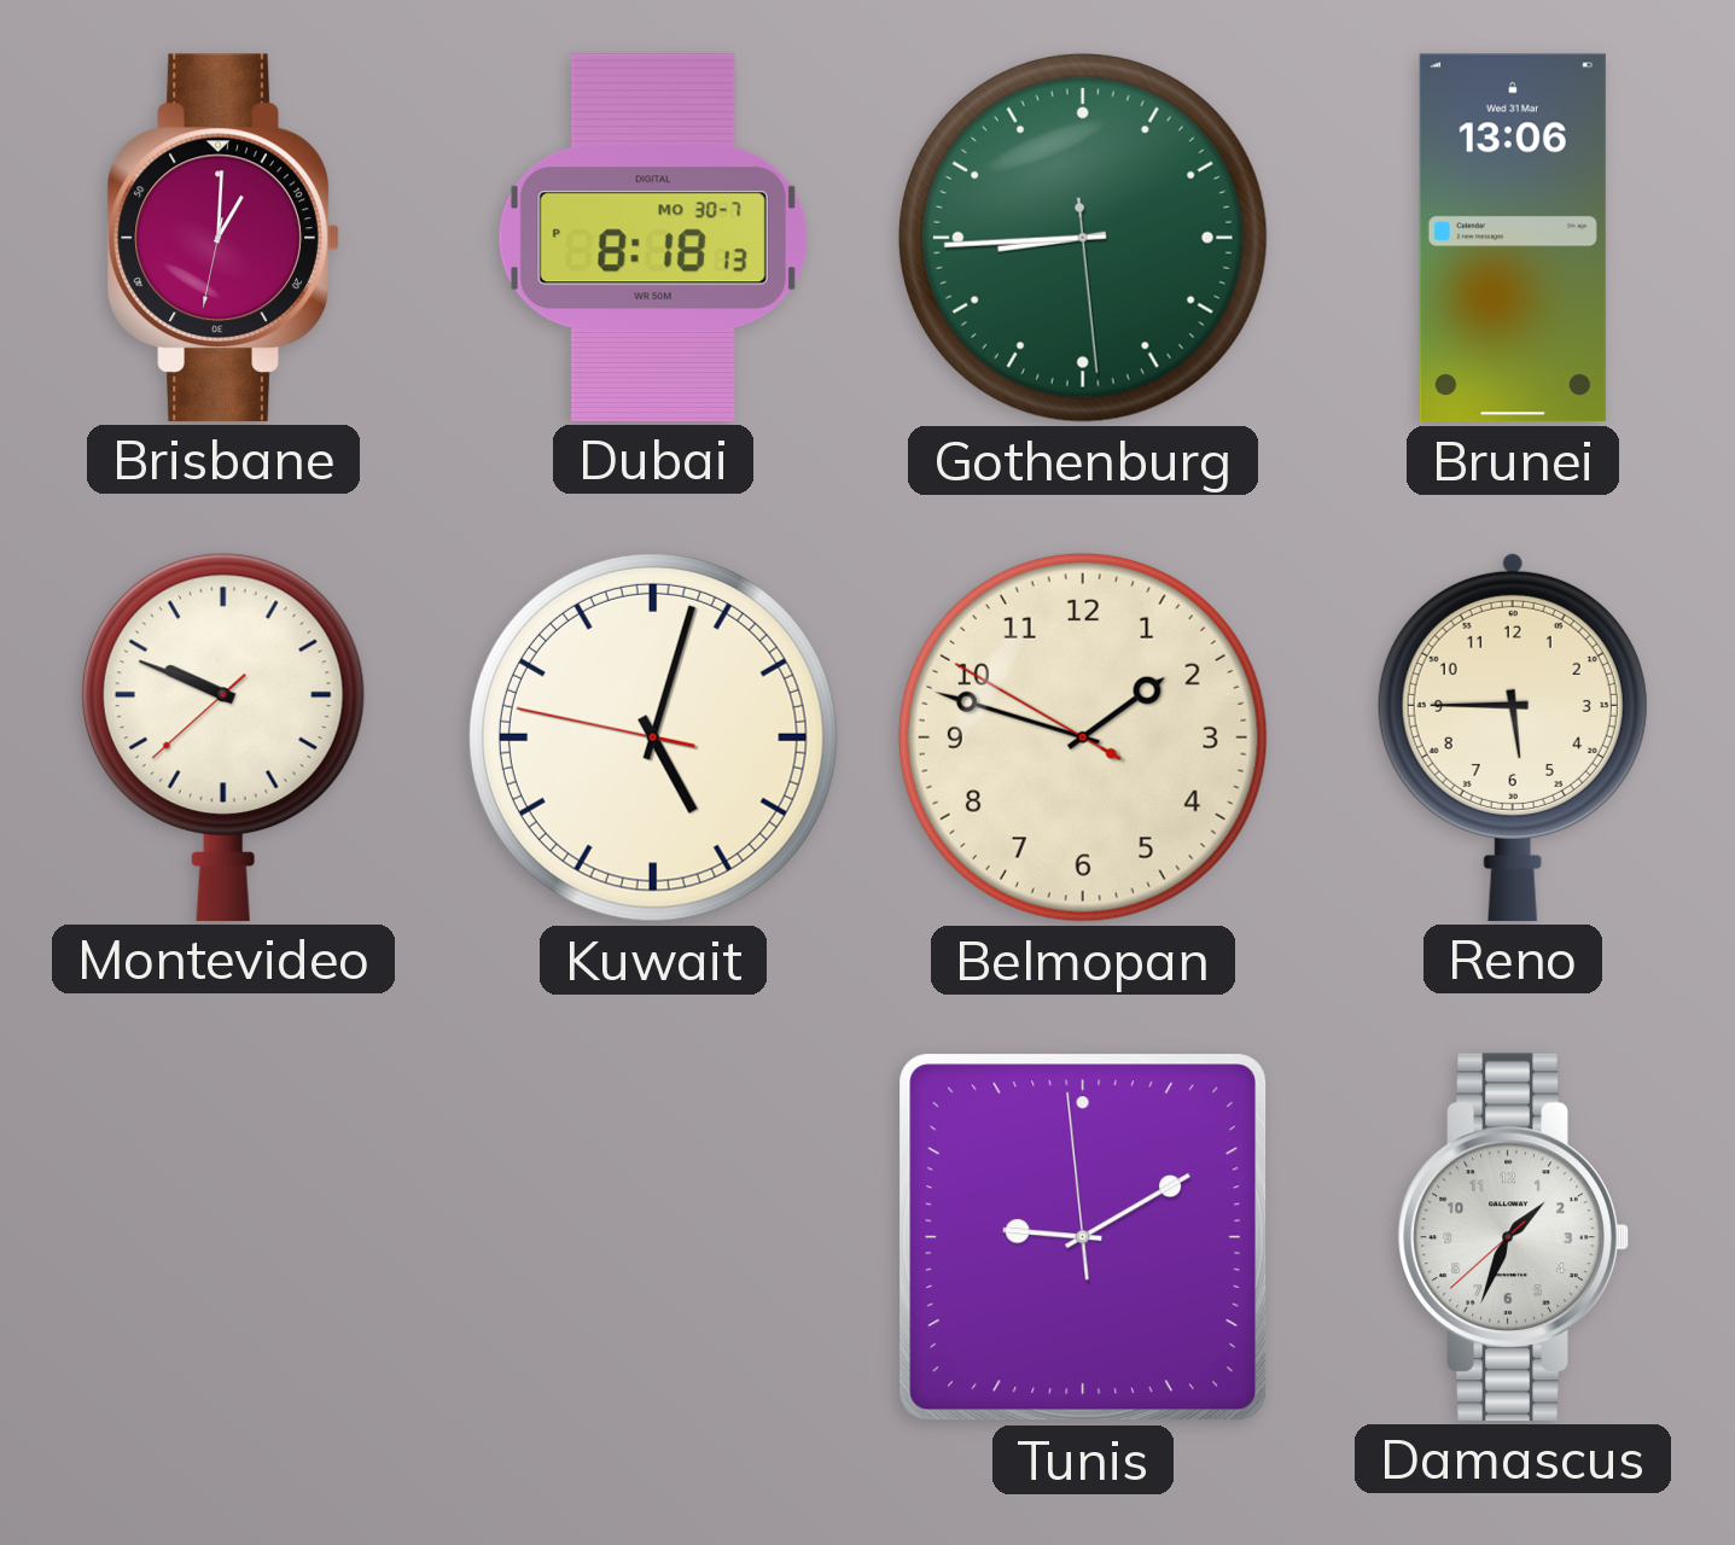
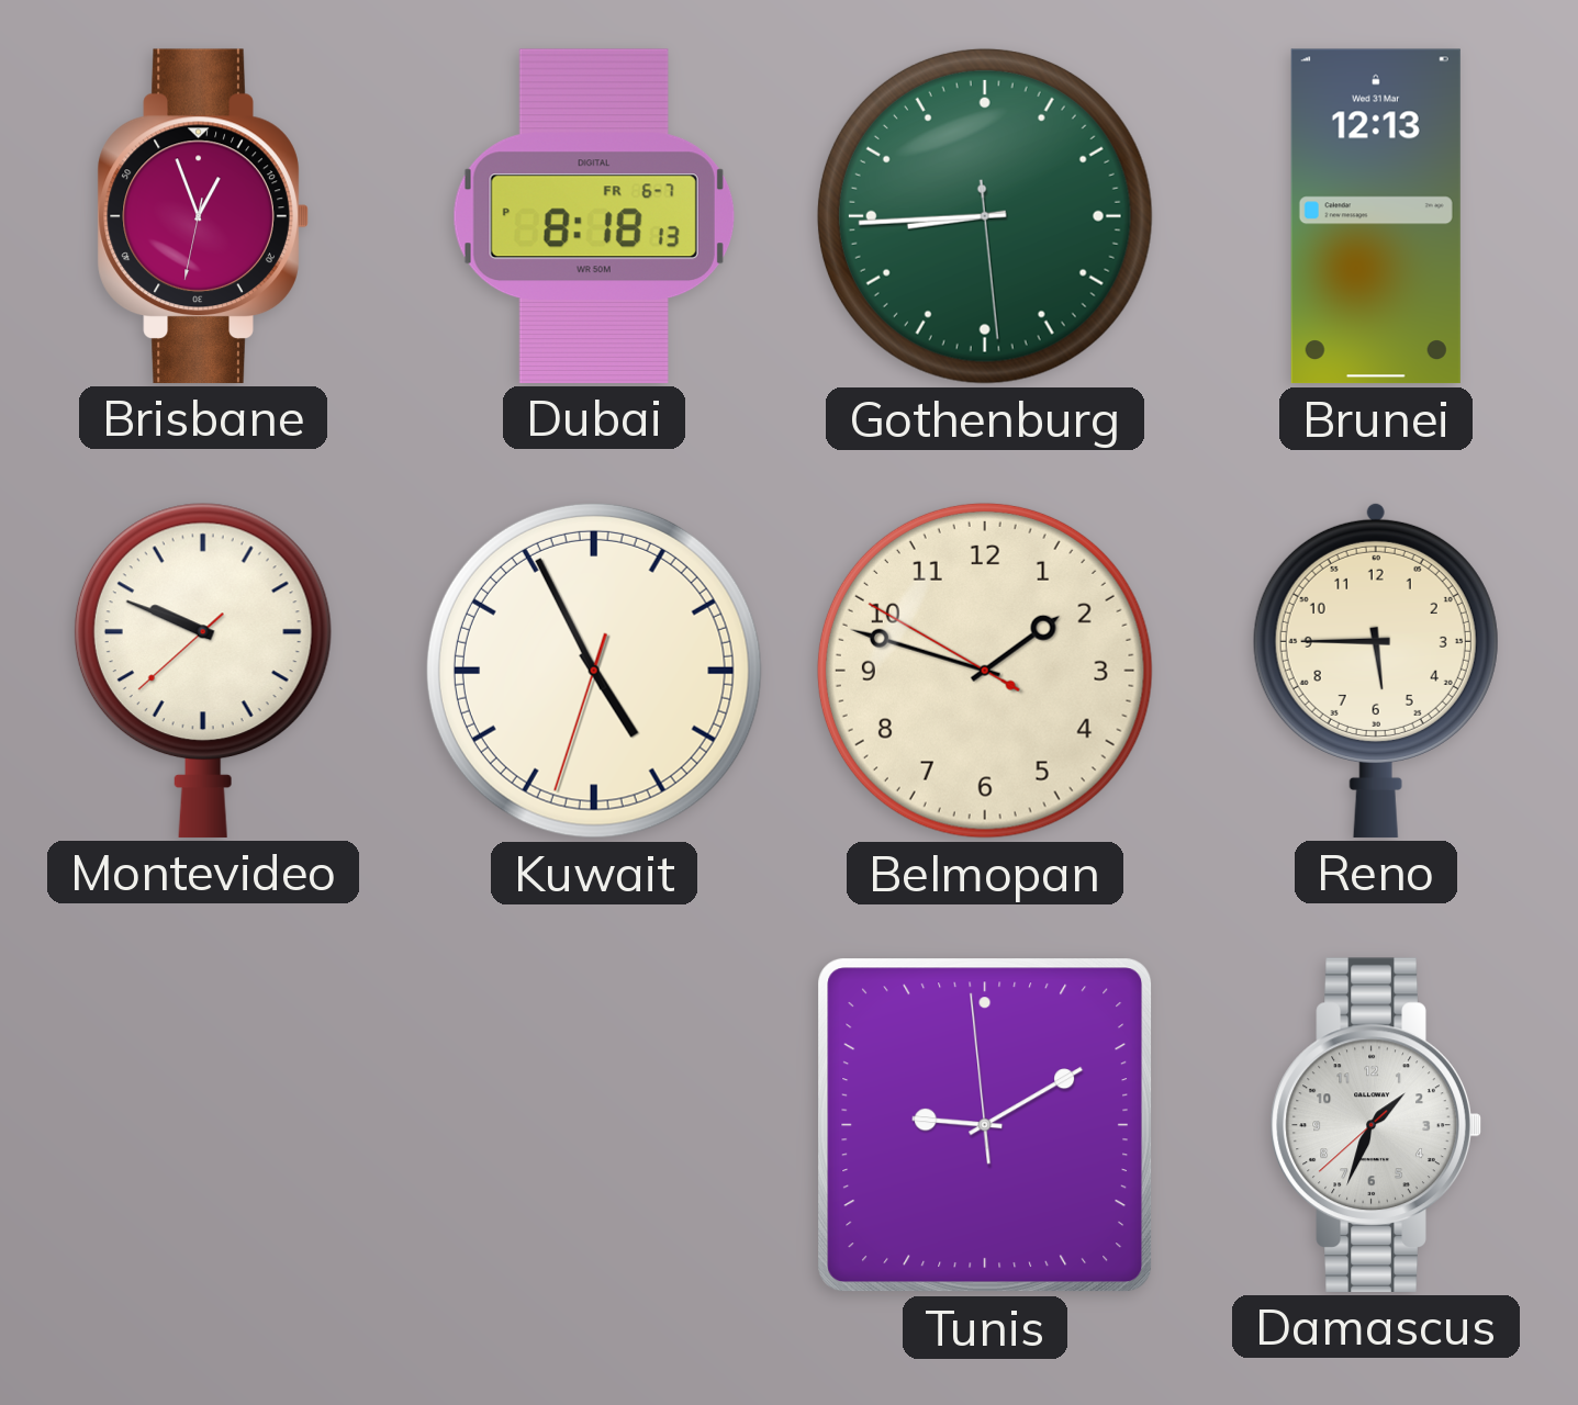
Brisbane: 1:00 -> 12:56
Dubai date: MO 30-7 -> FR 6-7
Brunei: 13:06 -> 12:13
Kuwait: 5:02 -> 4:55
